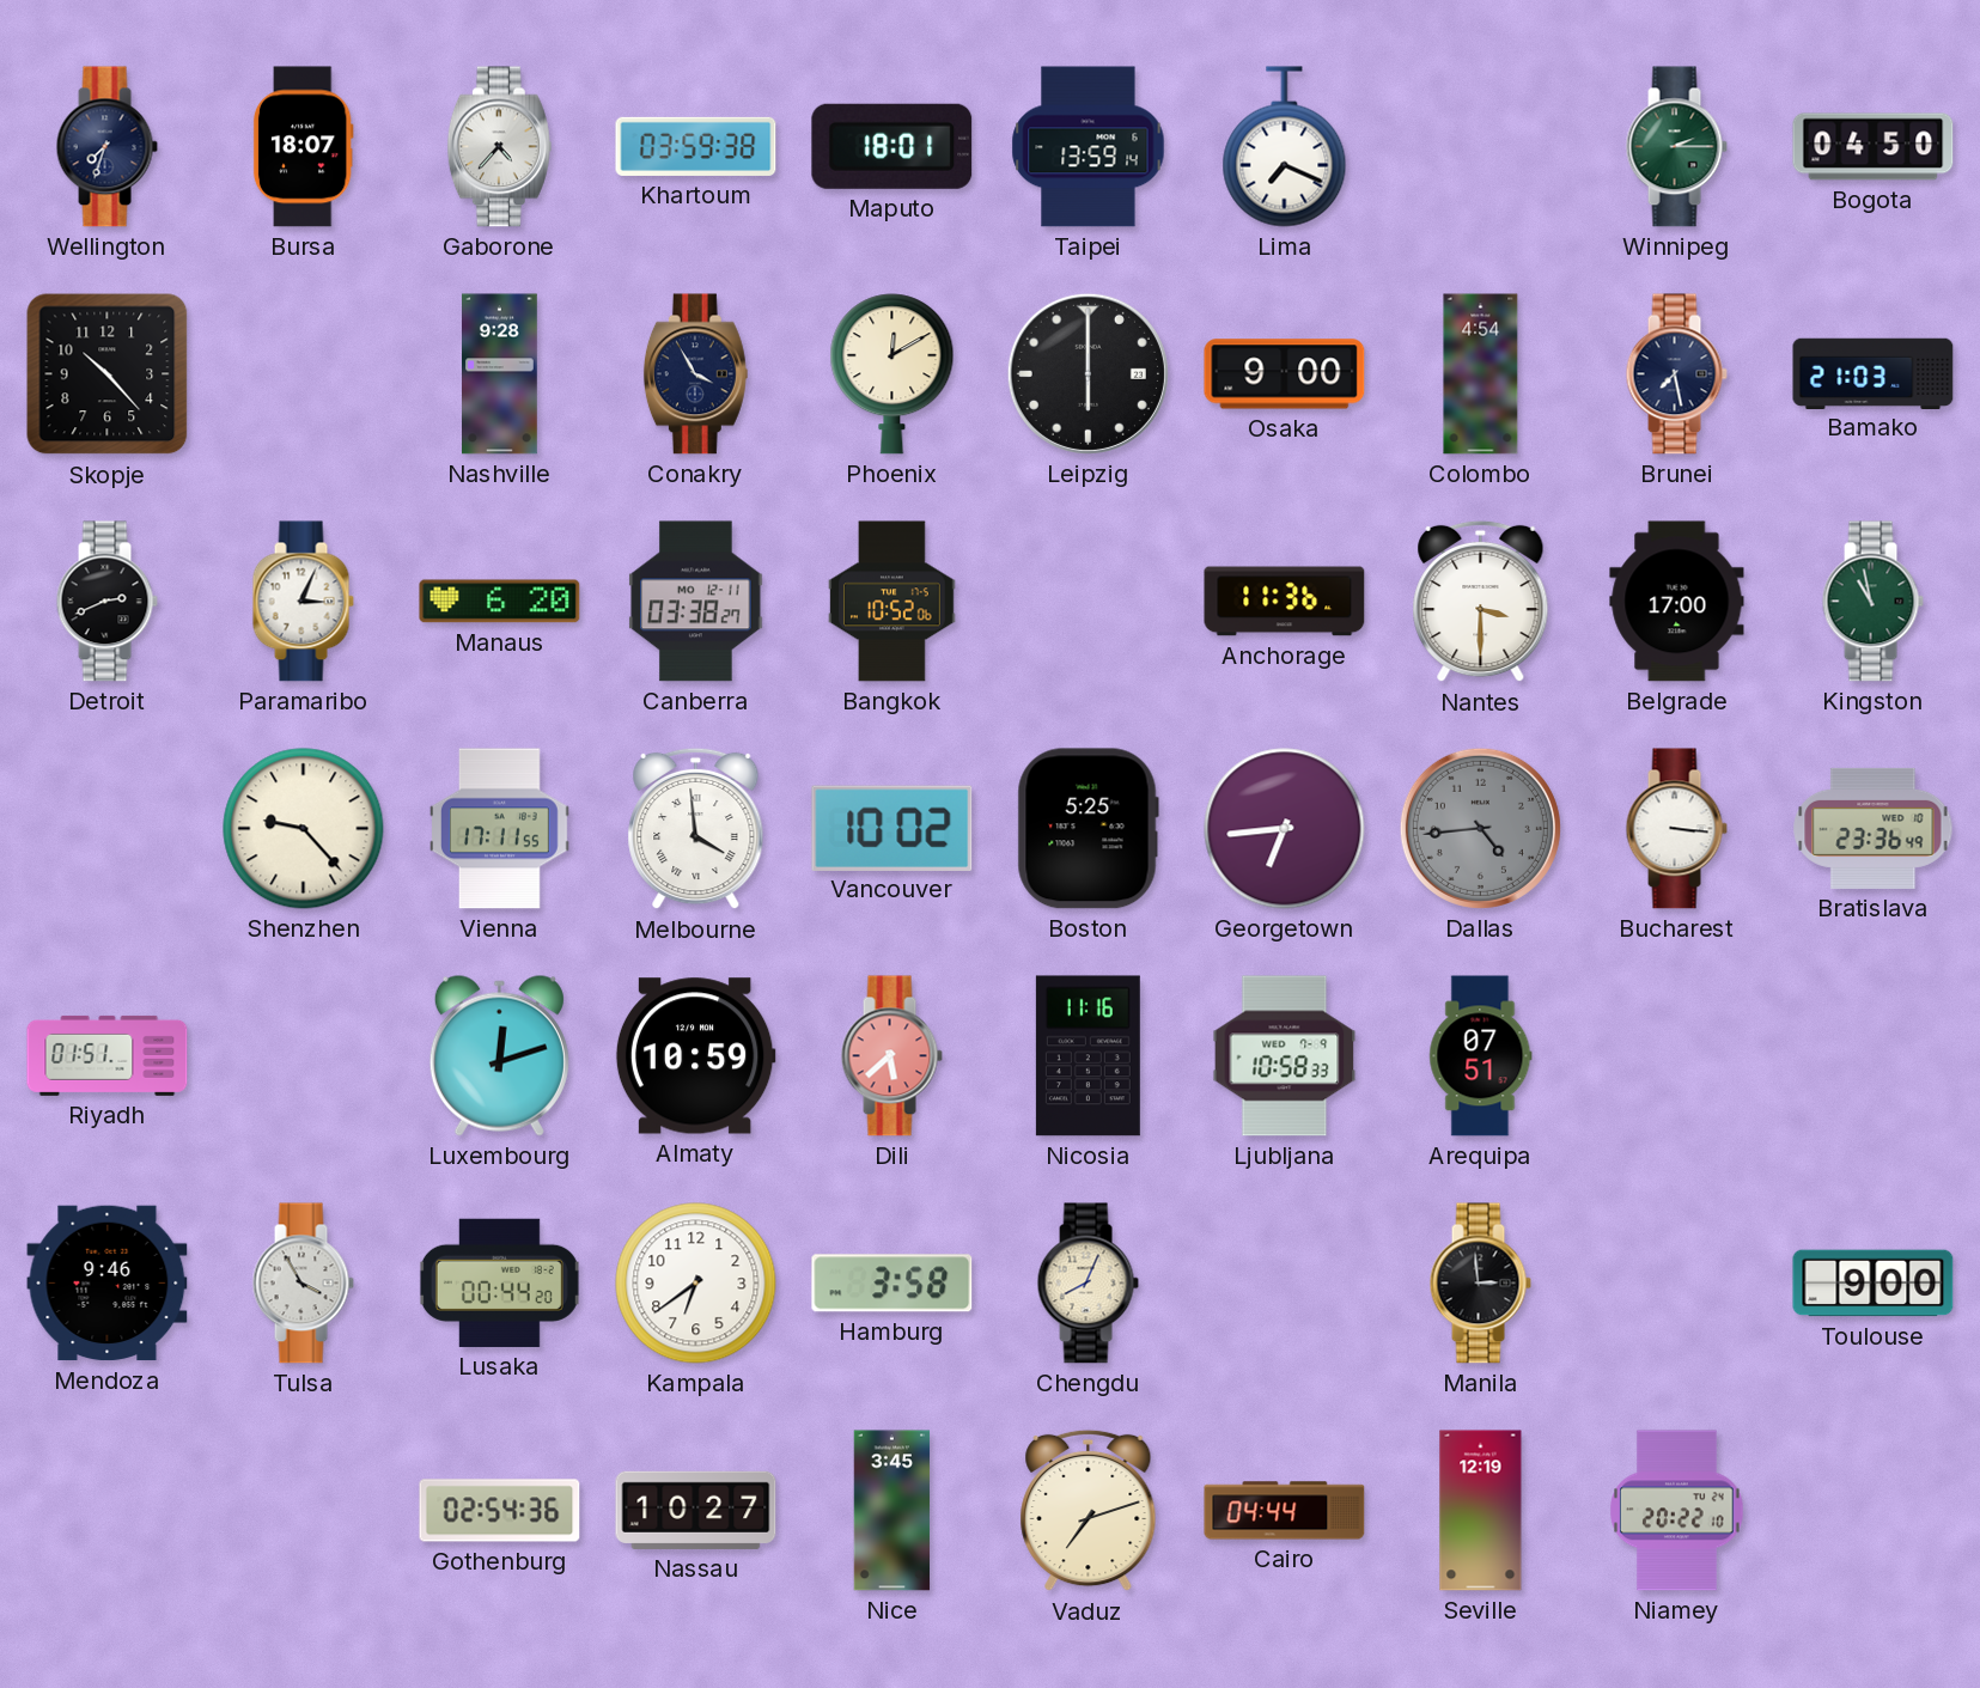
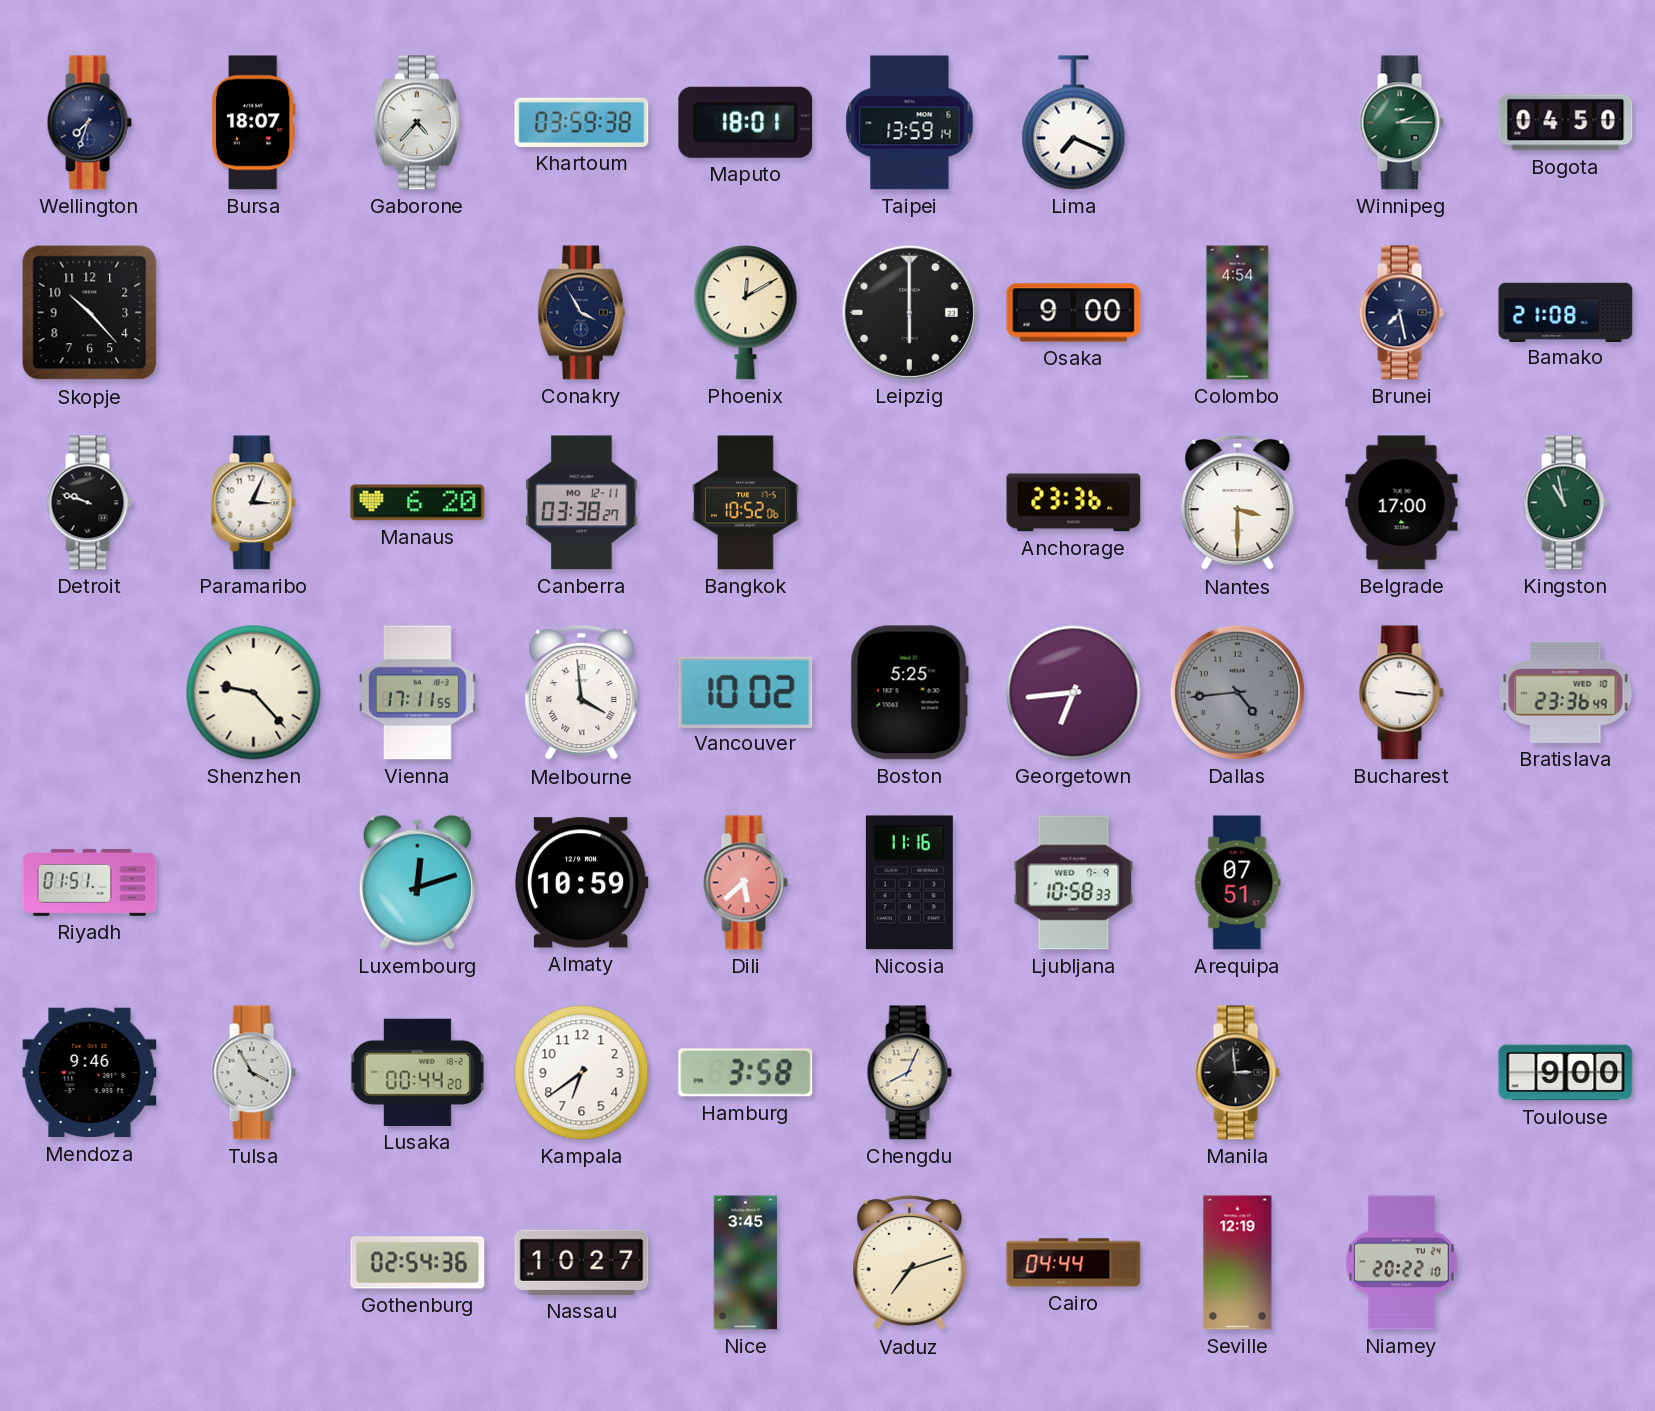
Nashville: 9:28 -> none
Bamako: 21:03 -> 21:08
Detroit: 2:41 -> 9:48
Anchorage: 11:36 -> 23:36
